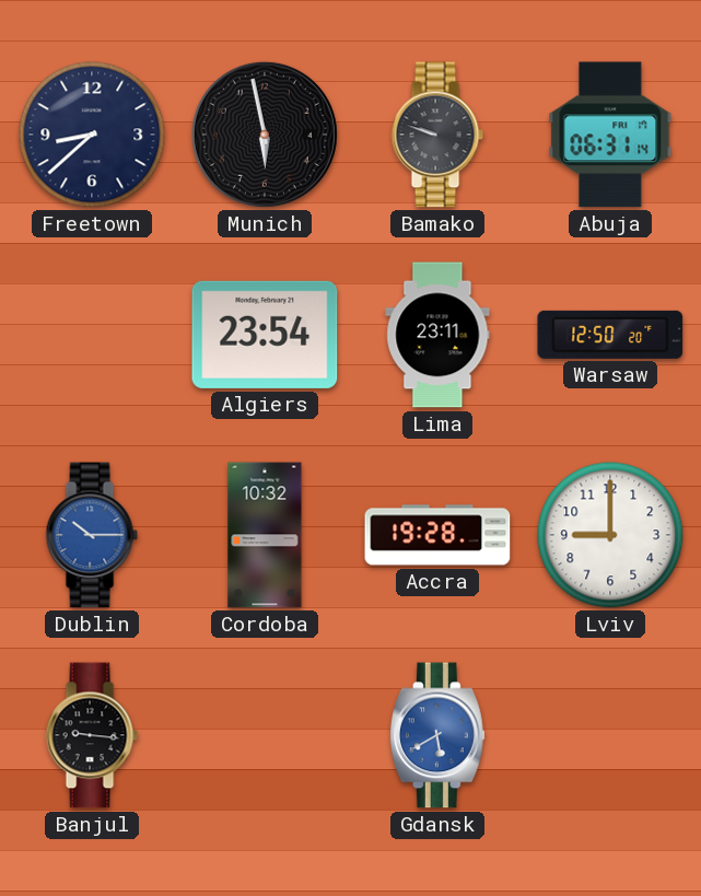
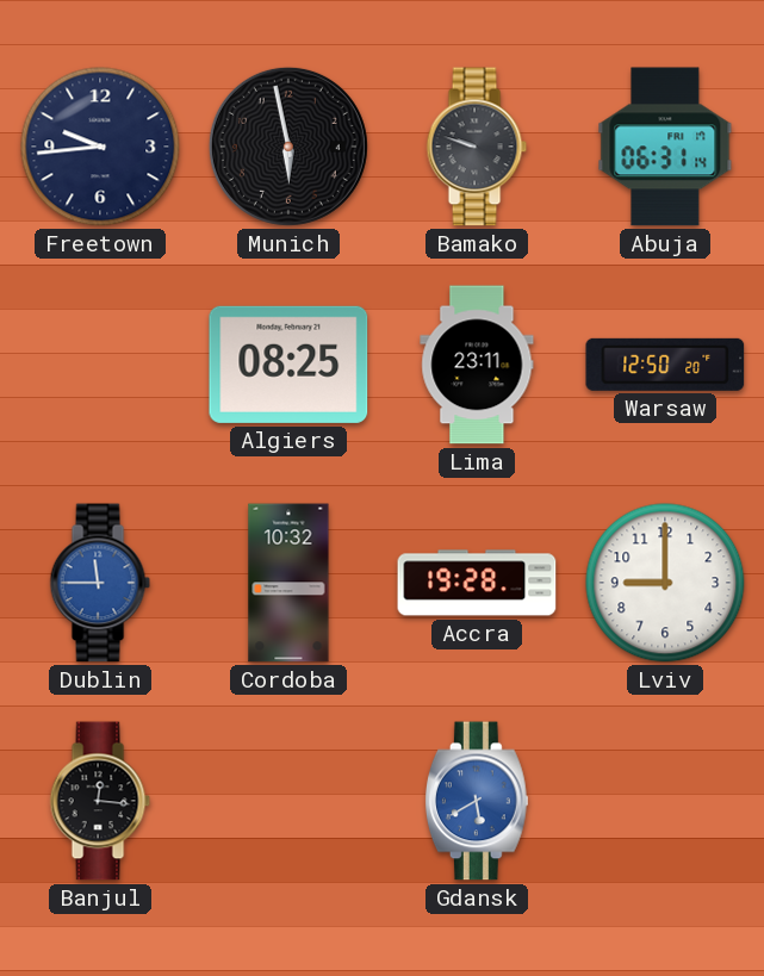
Freetown: 8:38 -> 9:44
Algiers: 23:54 -> 08:25
Dublin: 10:15 -> 11:45
Banjul: 9:16 -> 12:16
